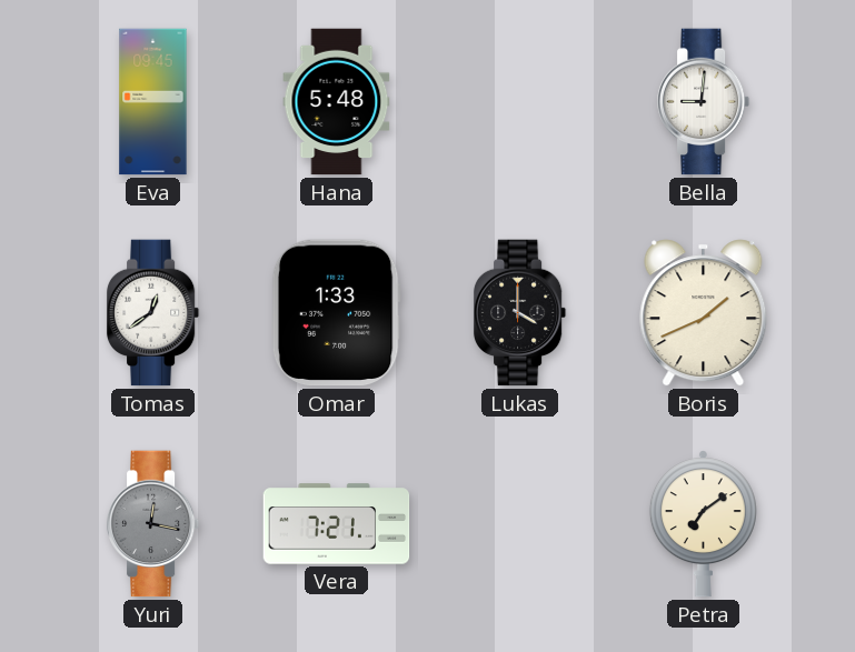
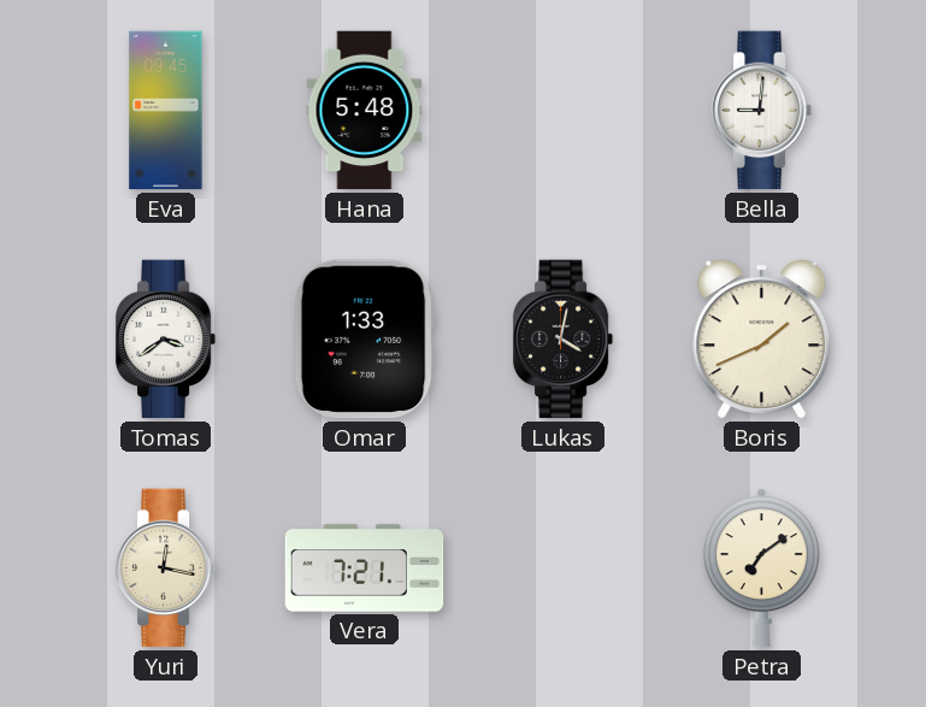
Tomas: 12:39 -> 3:39
Lukas: 4:00 -> 4:02
Yuri dial: grey -> cream
